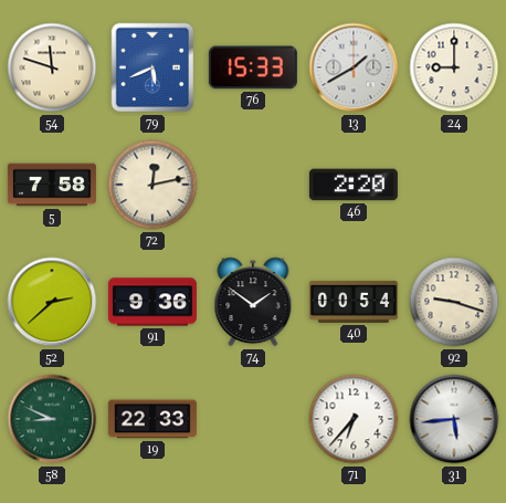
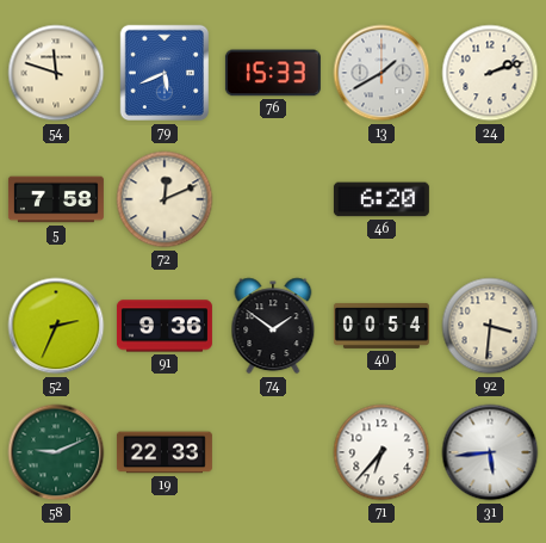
24: 9:00 -> 2:12
72: 12:13 -> 12:11
46: 2:20 -> 6:20
52: 2:38 -> 2:34
92: 9:18 -> 3:31
58: 8:49 -> 9:11
